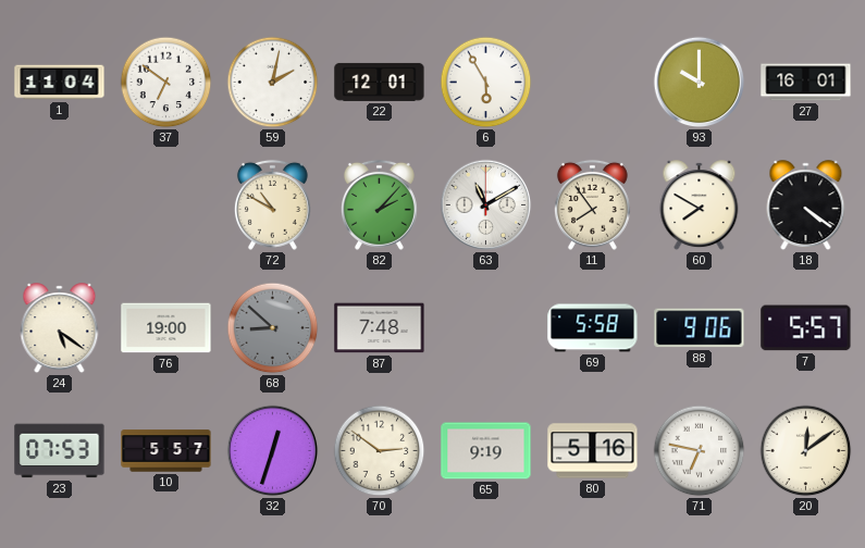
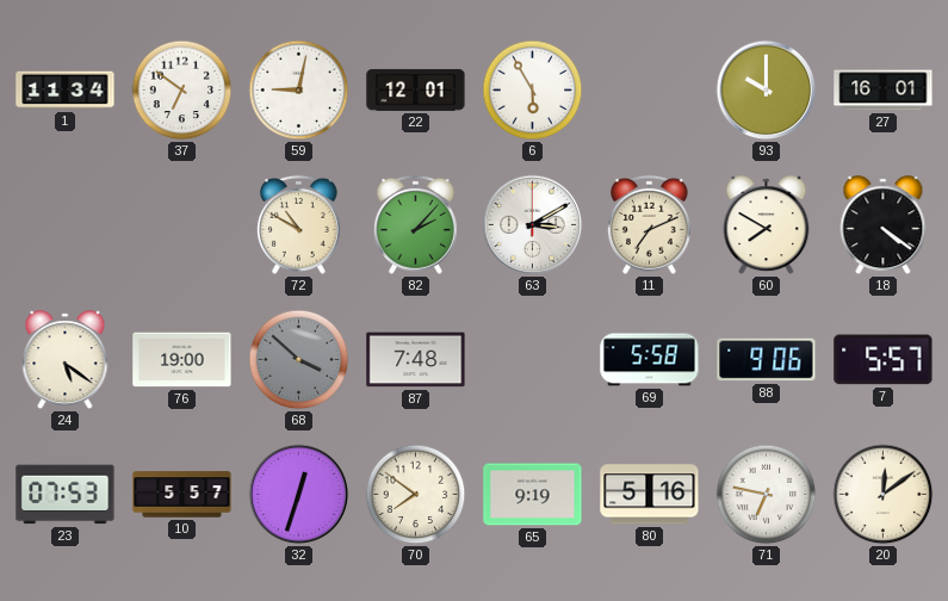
1: 11:04 -> 11:34
59: 2:02 -> 9:02
63: 11:10 -> 3:10
11: 7:54 -> 7:11
68: 8:52 -> 3:52
70: 2:51 -> 7:51
